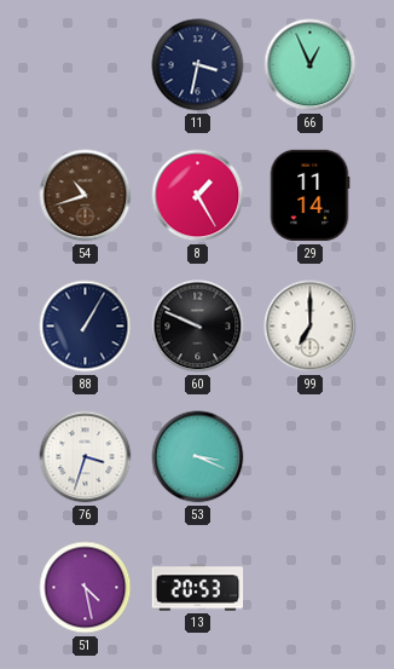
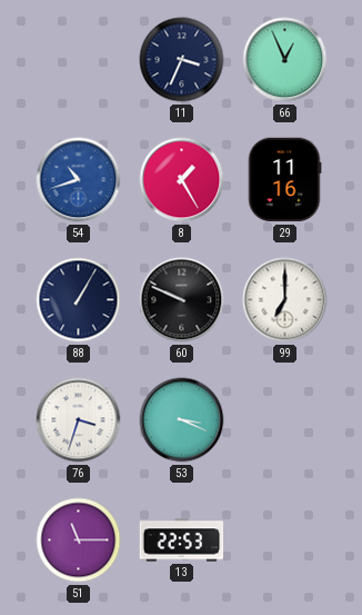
11: 3:32 -> 3:34
54 dial: brown -> blue
29: 11:14 -> 11:16
51: 4:28 -> 11:15
13: 20:53 -> 22:53
